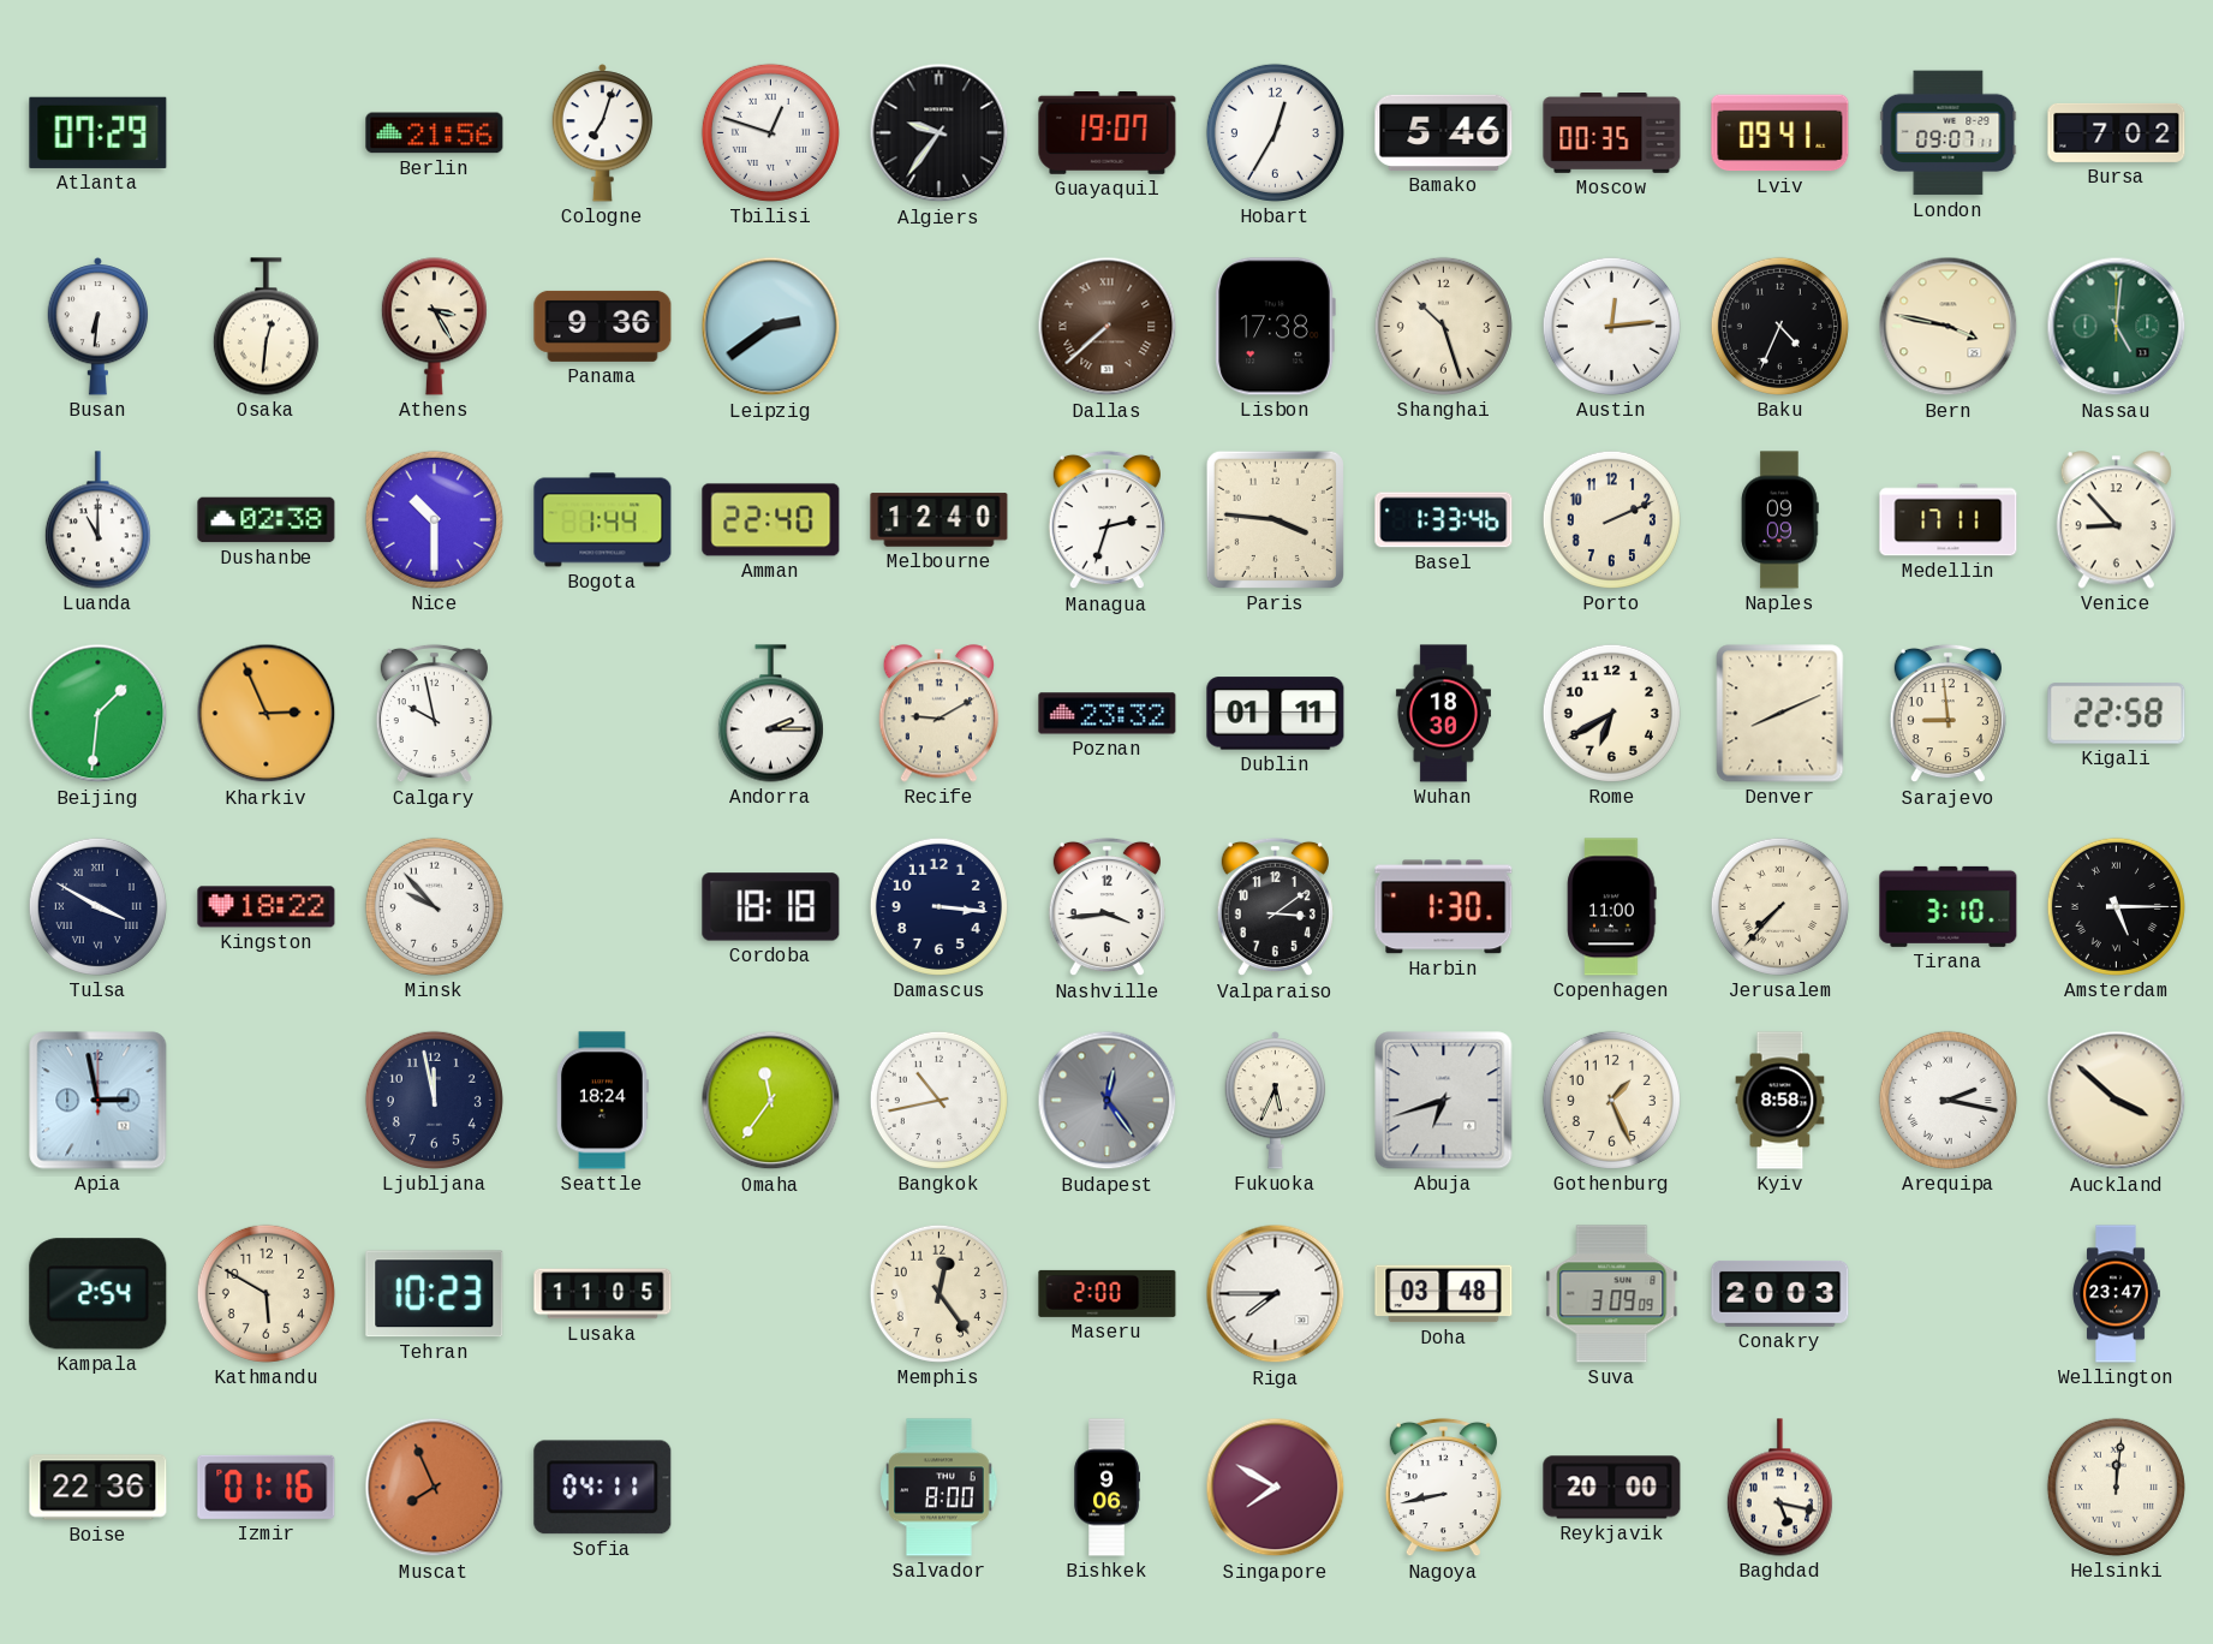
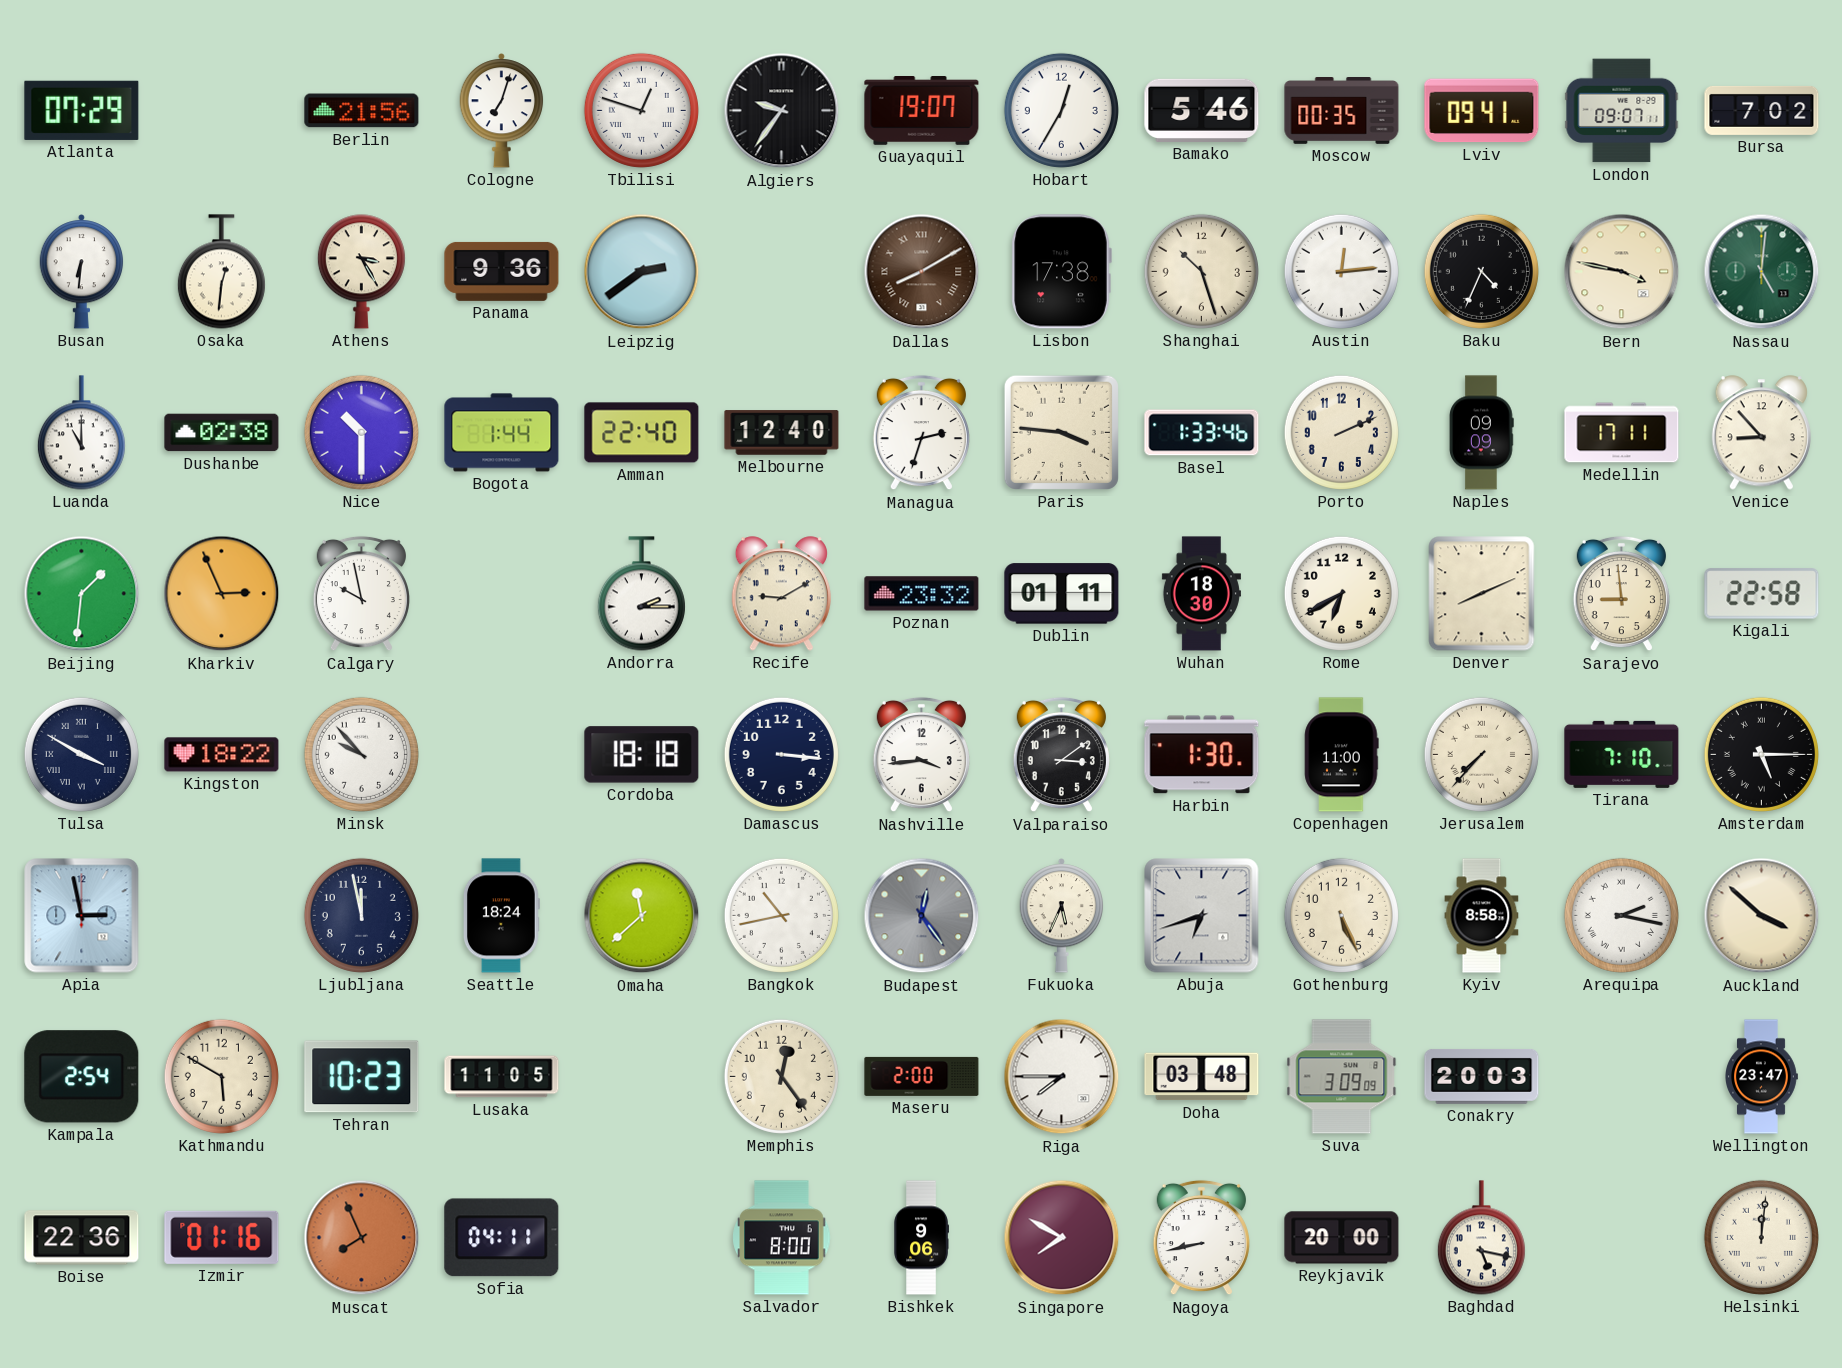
Dallas: 7:38 -> 8:10
Tirana: 3:10 -> 7:10
Omaha: 11:36 -> 11:38
Gothenburg: 1:26 -> 5:26
